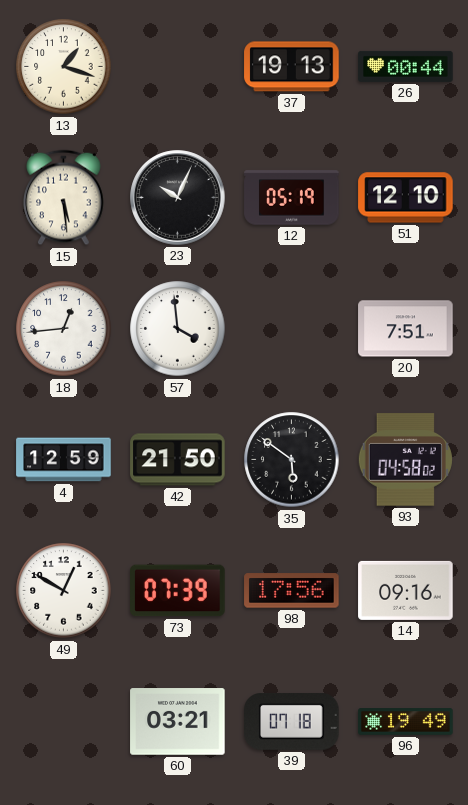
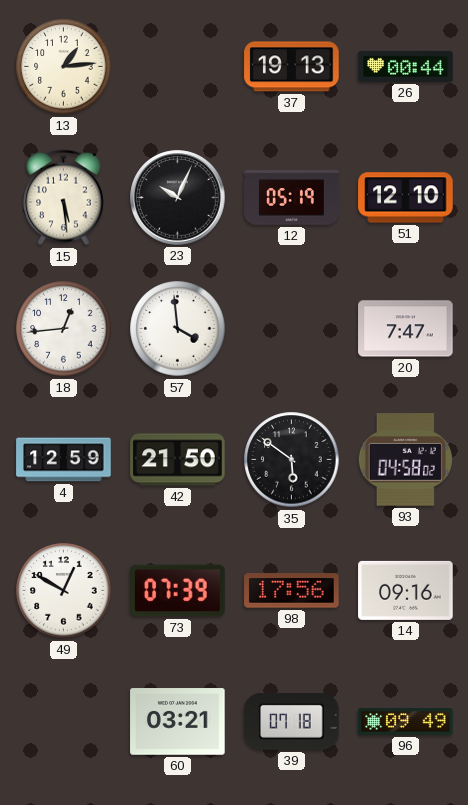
13: 1:18 -> 1:14
20: 7:51 -> 7:47
96: 19:49 -> 09:49
